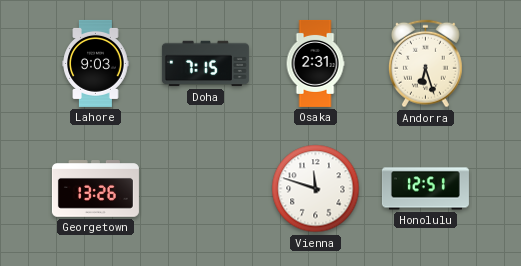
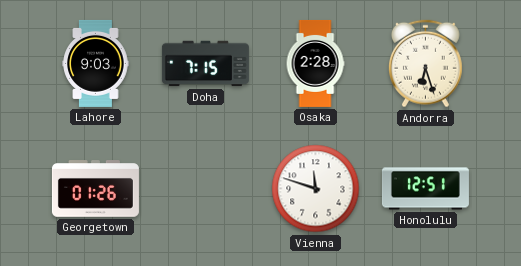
Osaka: 2:31 -> 2:28
Georgetown: 13:26 -> 01:26
